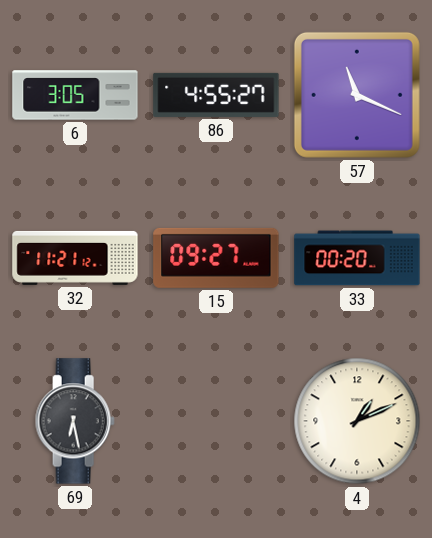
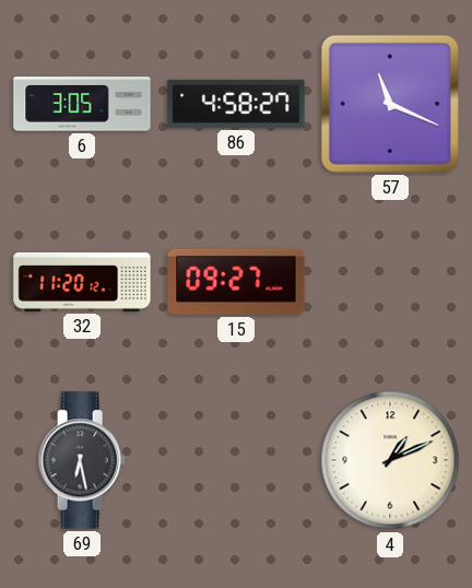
86: 4:55 -> 4:58
32: 11:21 -> 11:20
33: 00:20 -> none
